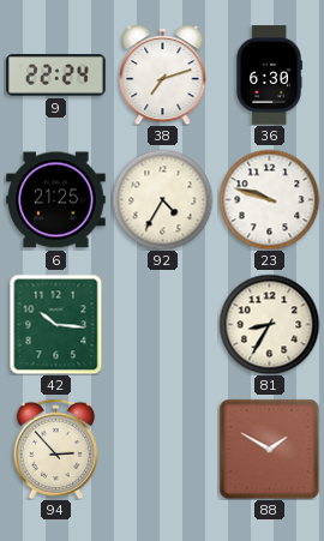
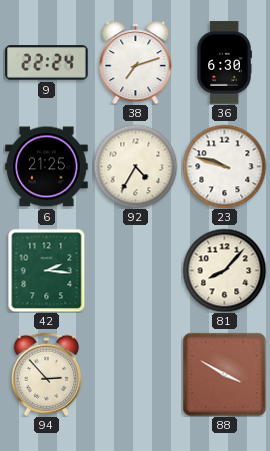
42: 10:16 -> 2:16
81: 8:35 -> 8:07
88: 1:50 -> 3:50
